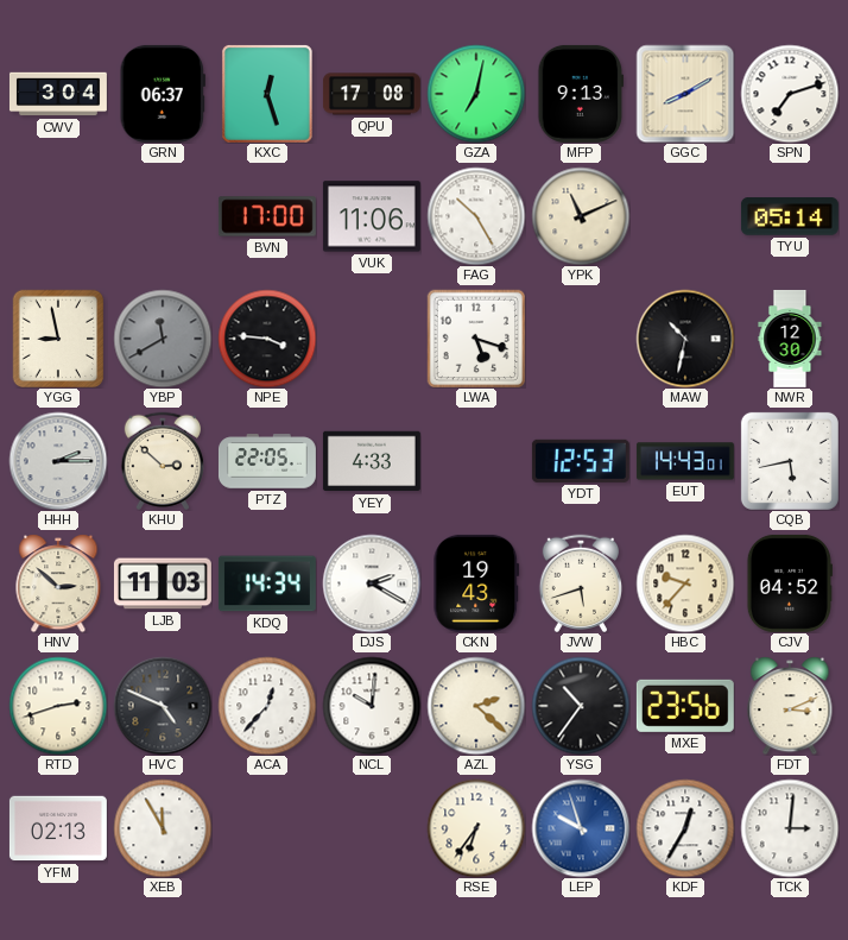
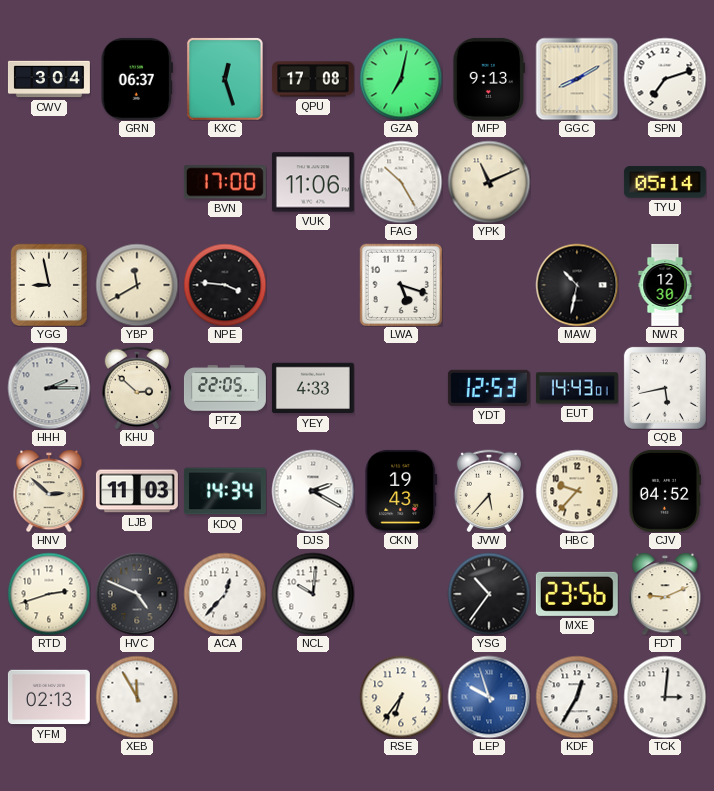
YBP dial: grey -> cream
JVW: 5:42 -> 5:37
AZL: 2:22 -> none
FDT: 3:11 -> 9:11
